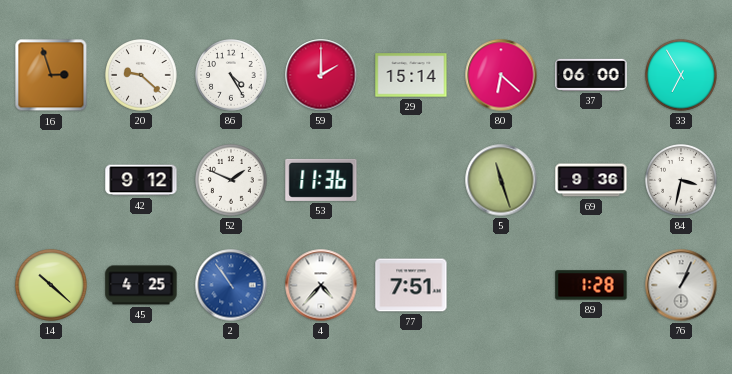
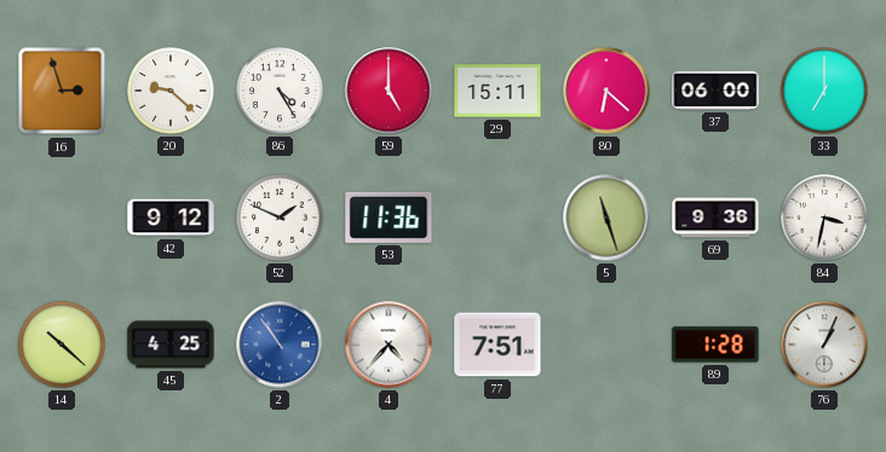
59: 2:00 -> 5:00
29: 15:14 -> 15:11
33: 6:55 -> 7:00
